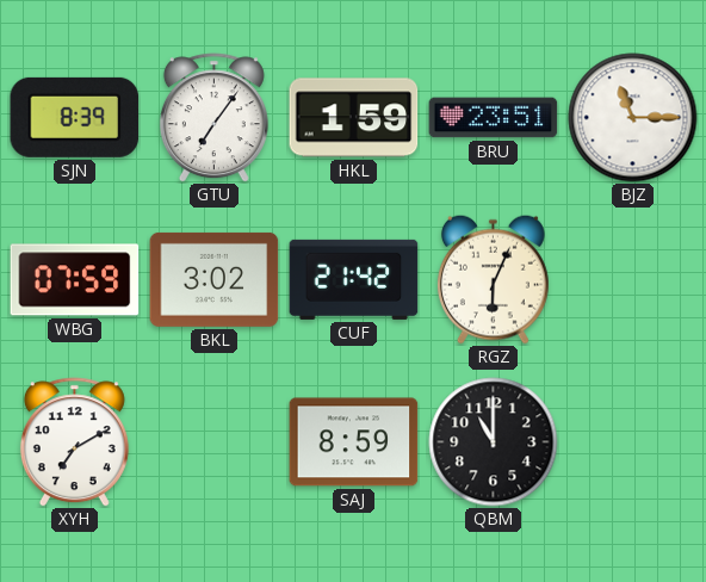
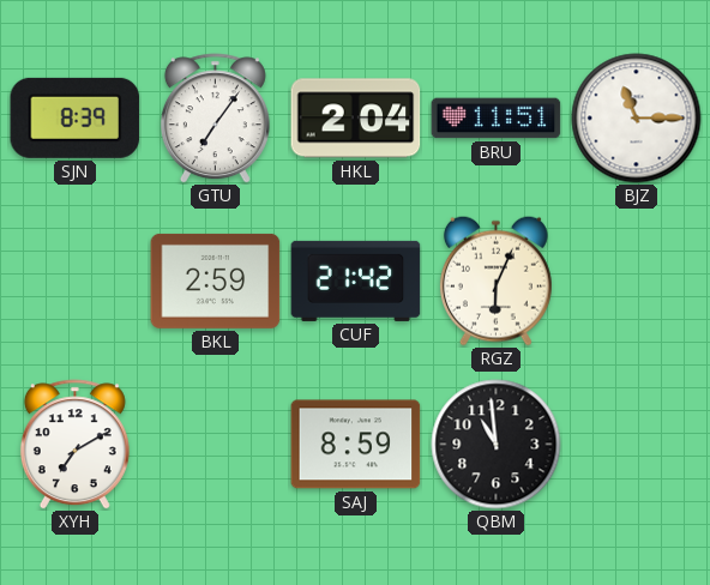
HKL: 1:59 -> 2:04
BRU: 23:51 -> 11:51
WBG: 07:59 -> none
BKL: 3:02 -> 2:59
QBM: 11:00 -> 10:59
